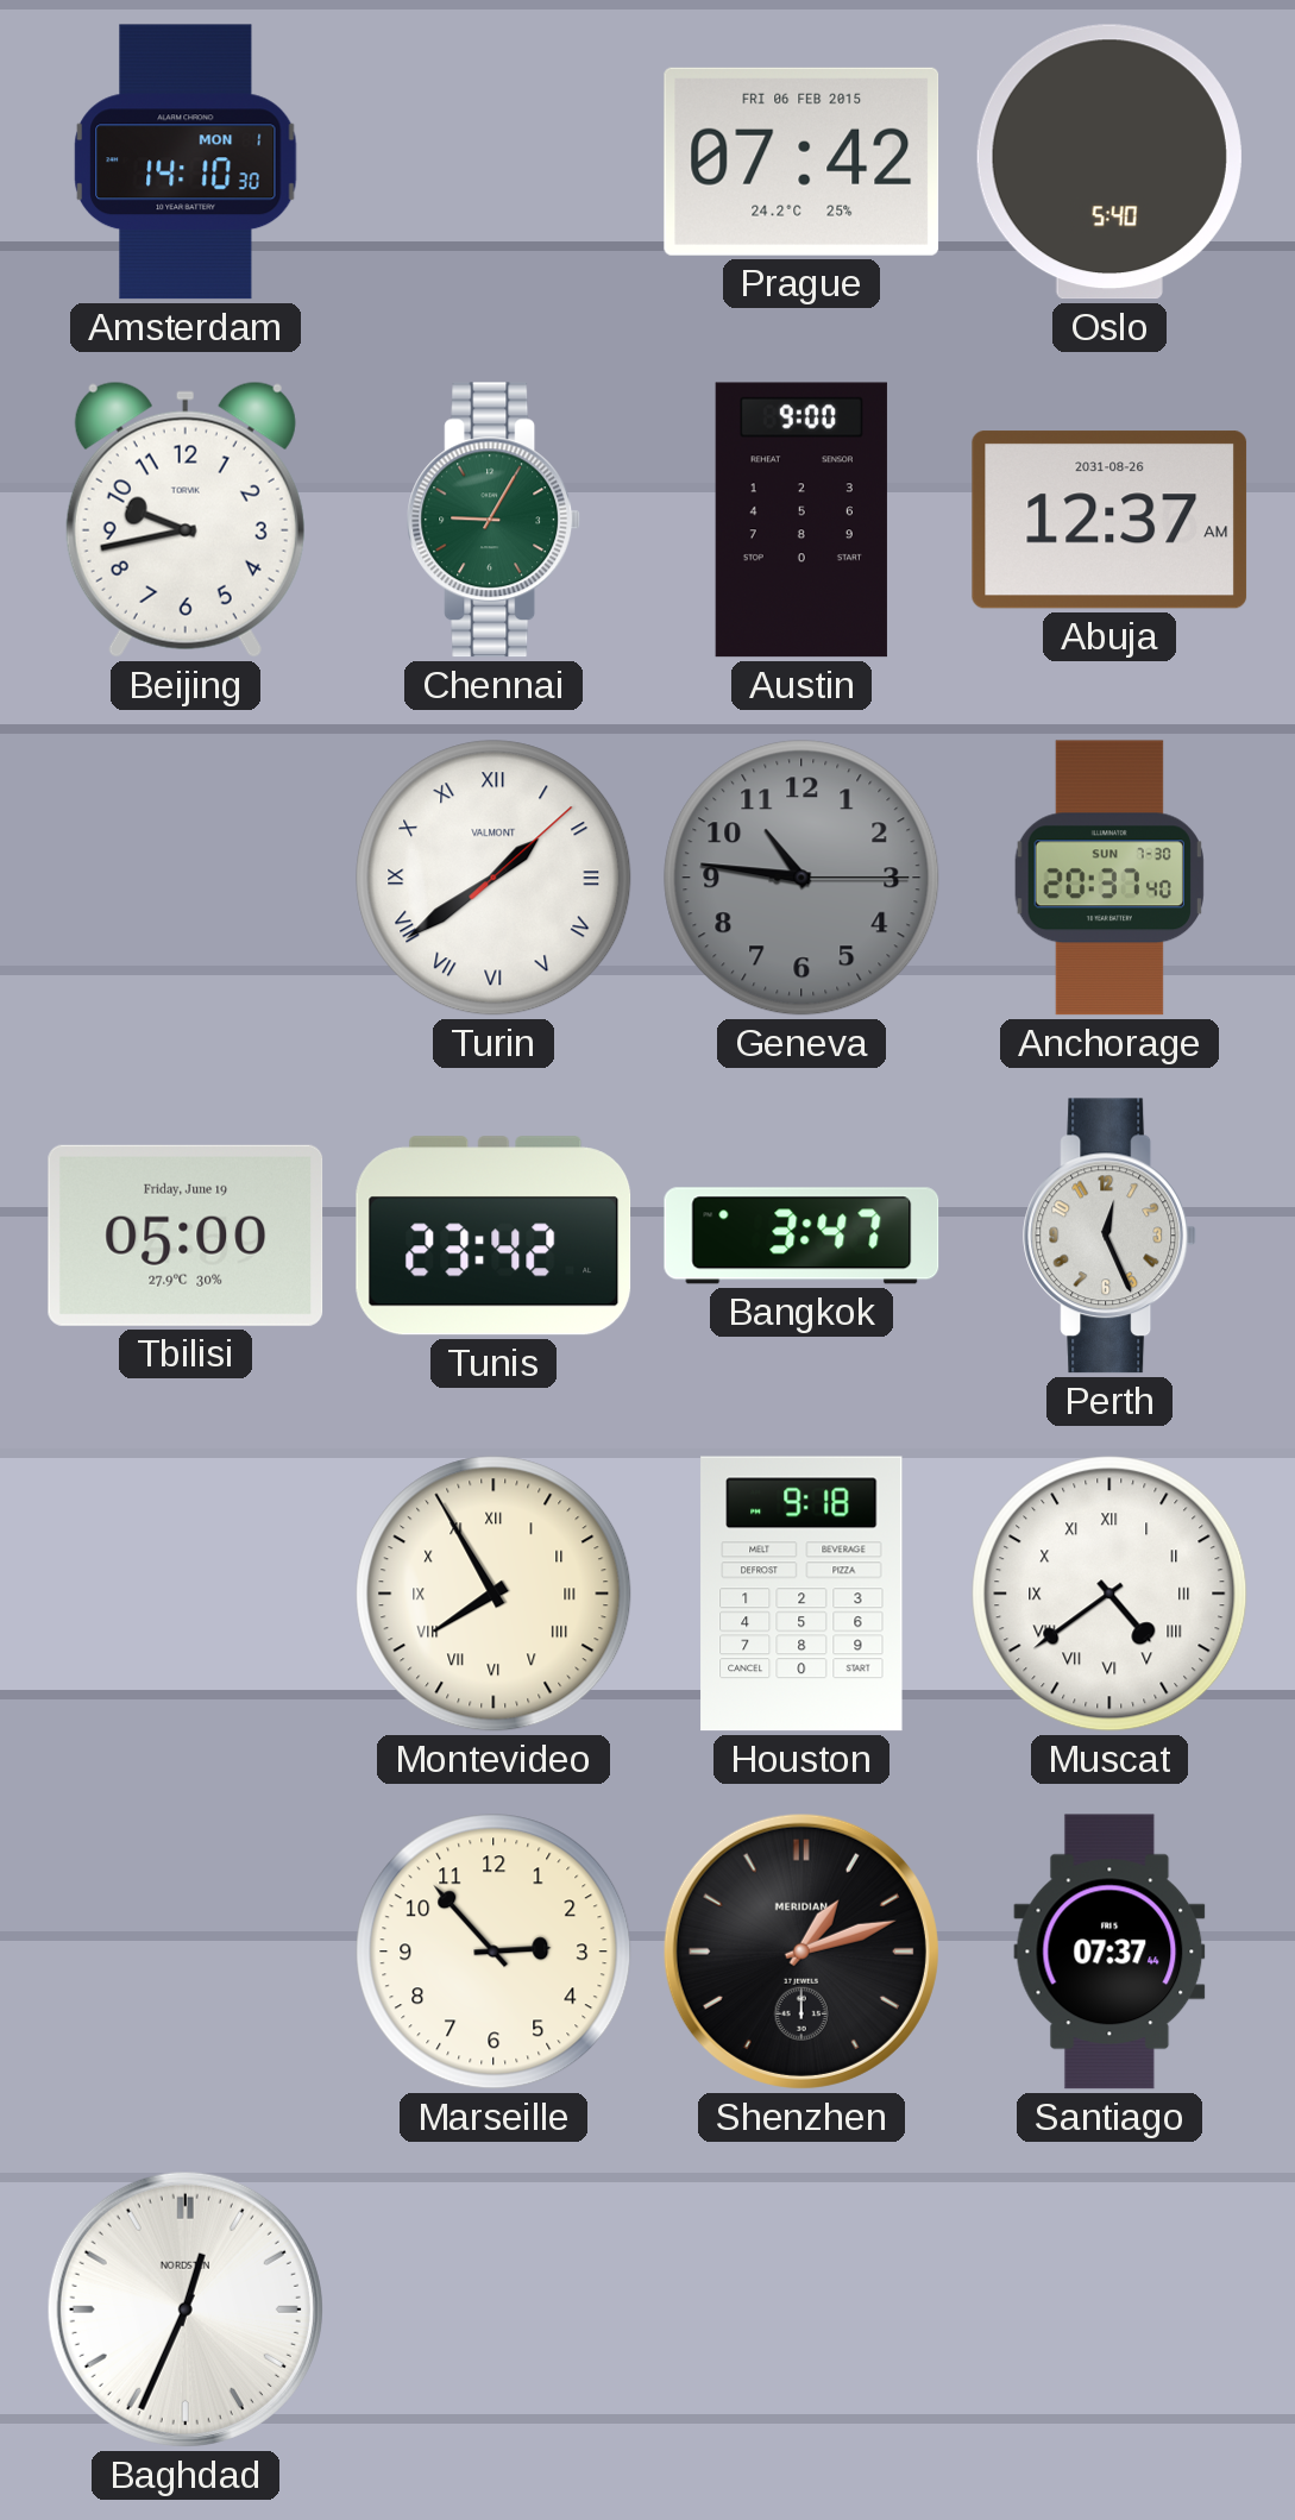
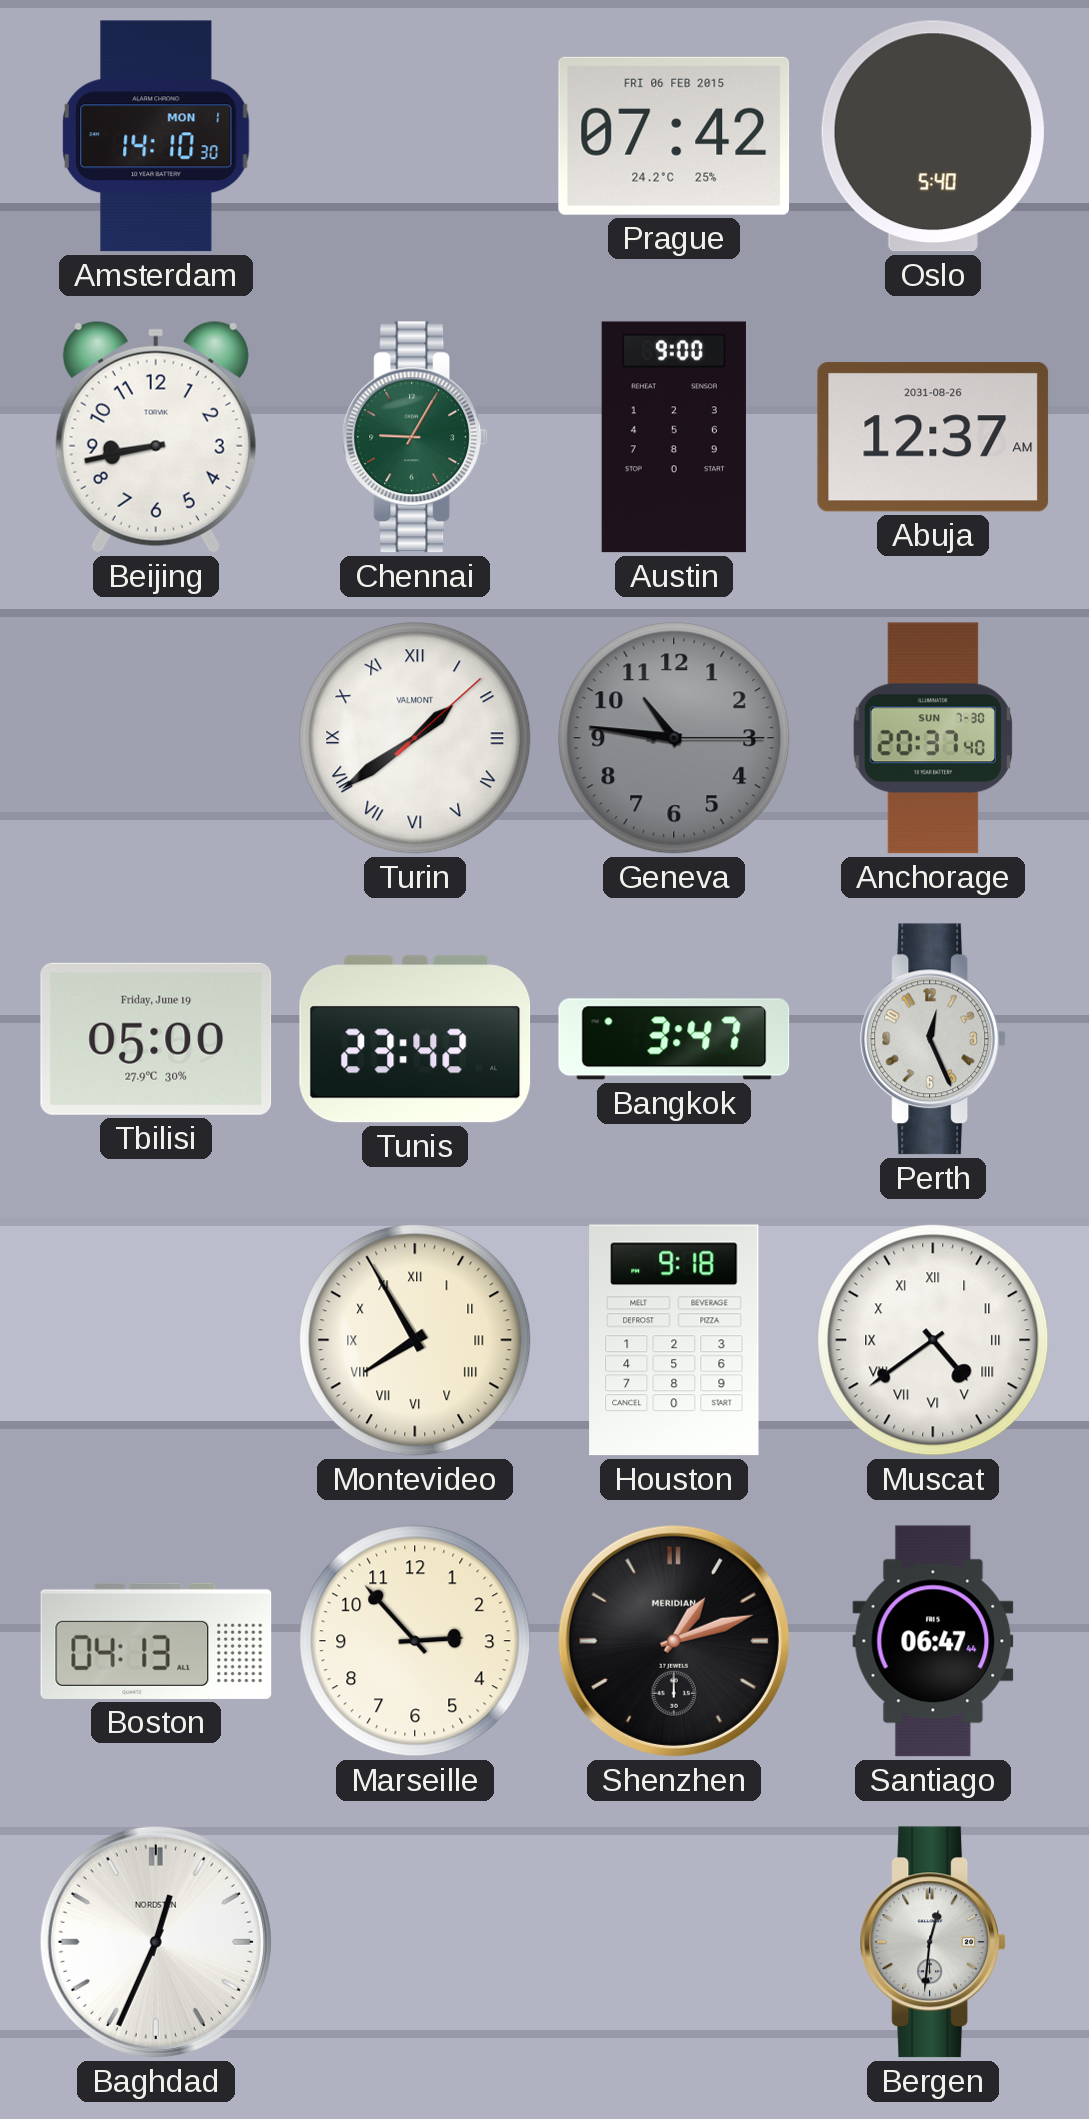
Beijing: 9:43 -> 8:43
Boston: none -> 04:13
Santiago: 07:37 -> 06:47
Bergen: none -> 12:31
